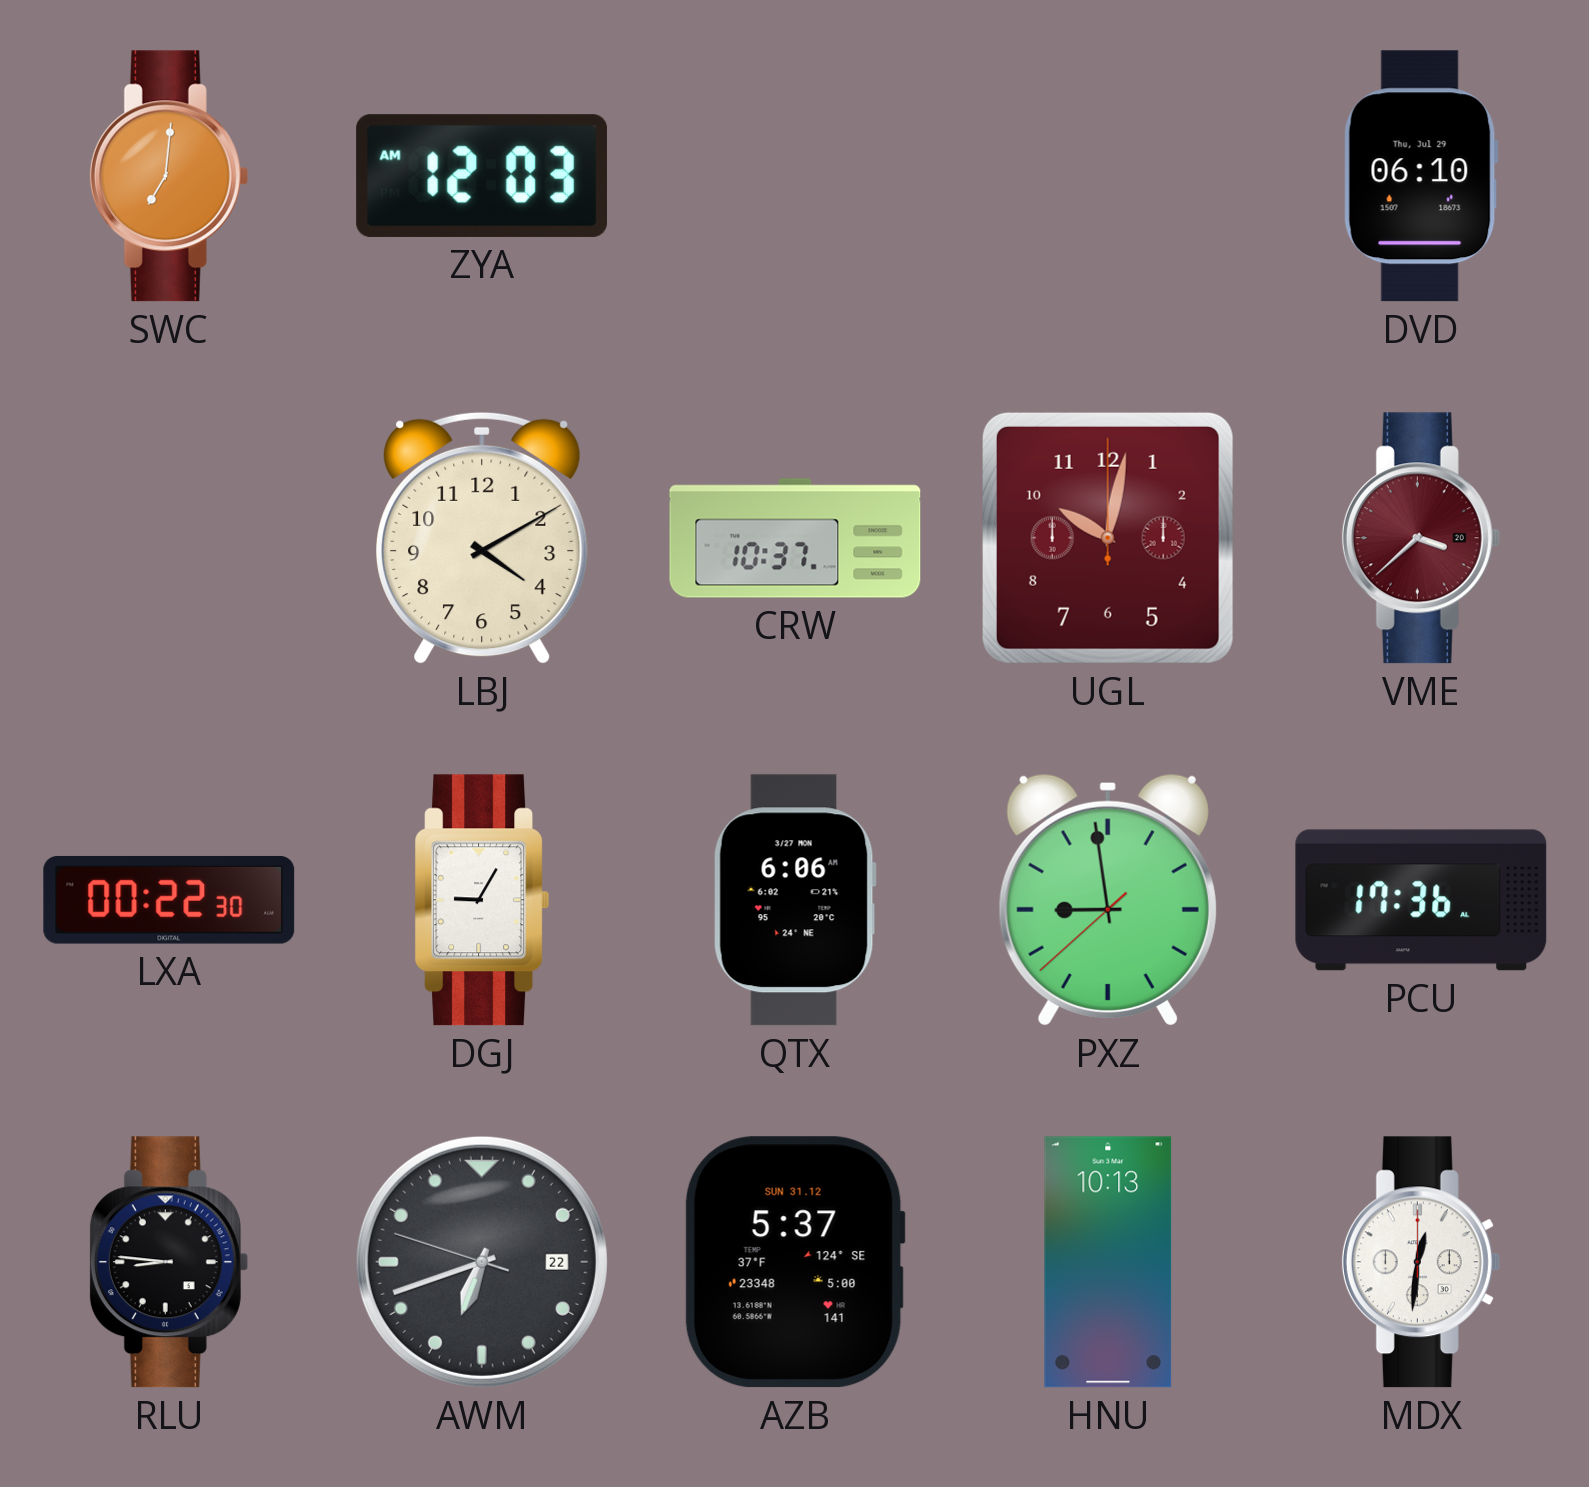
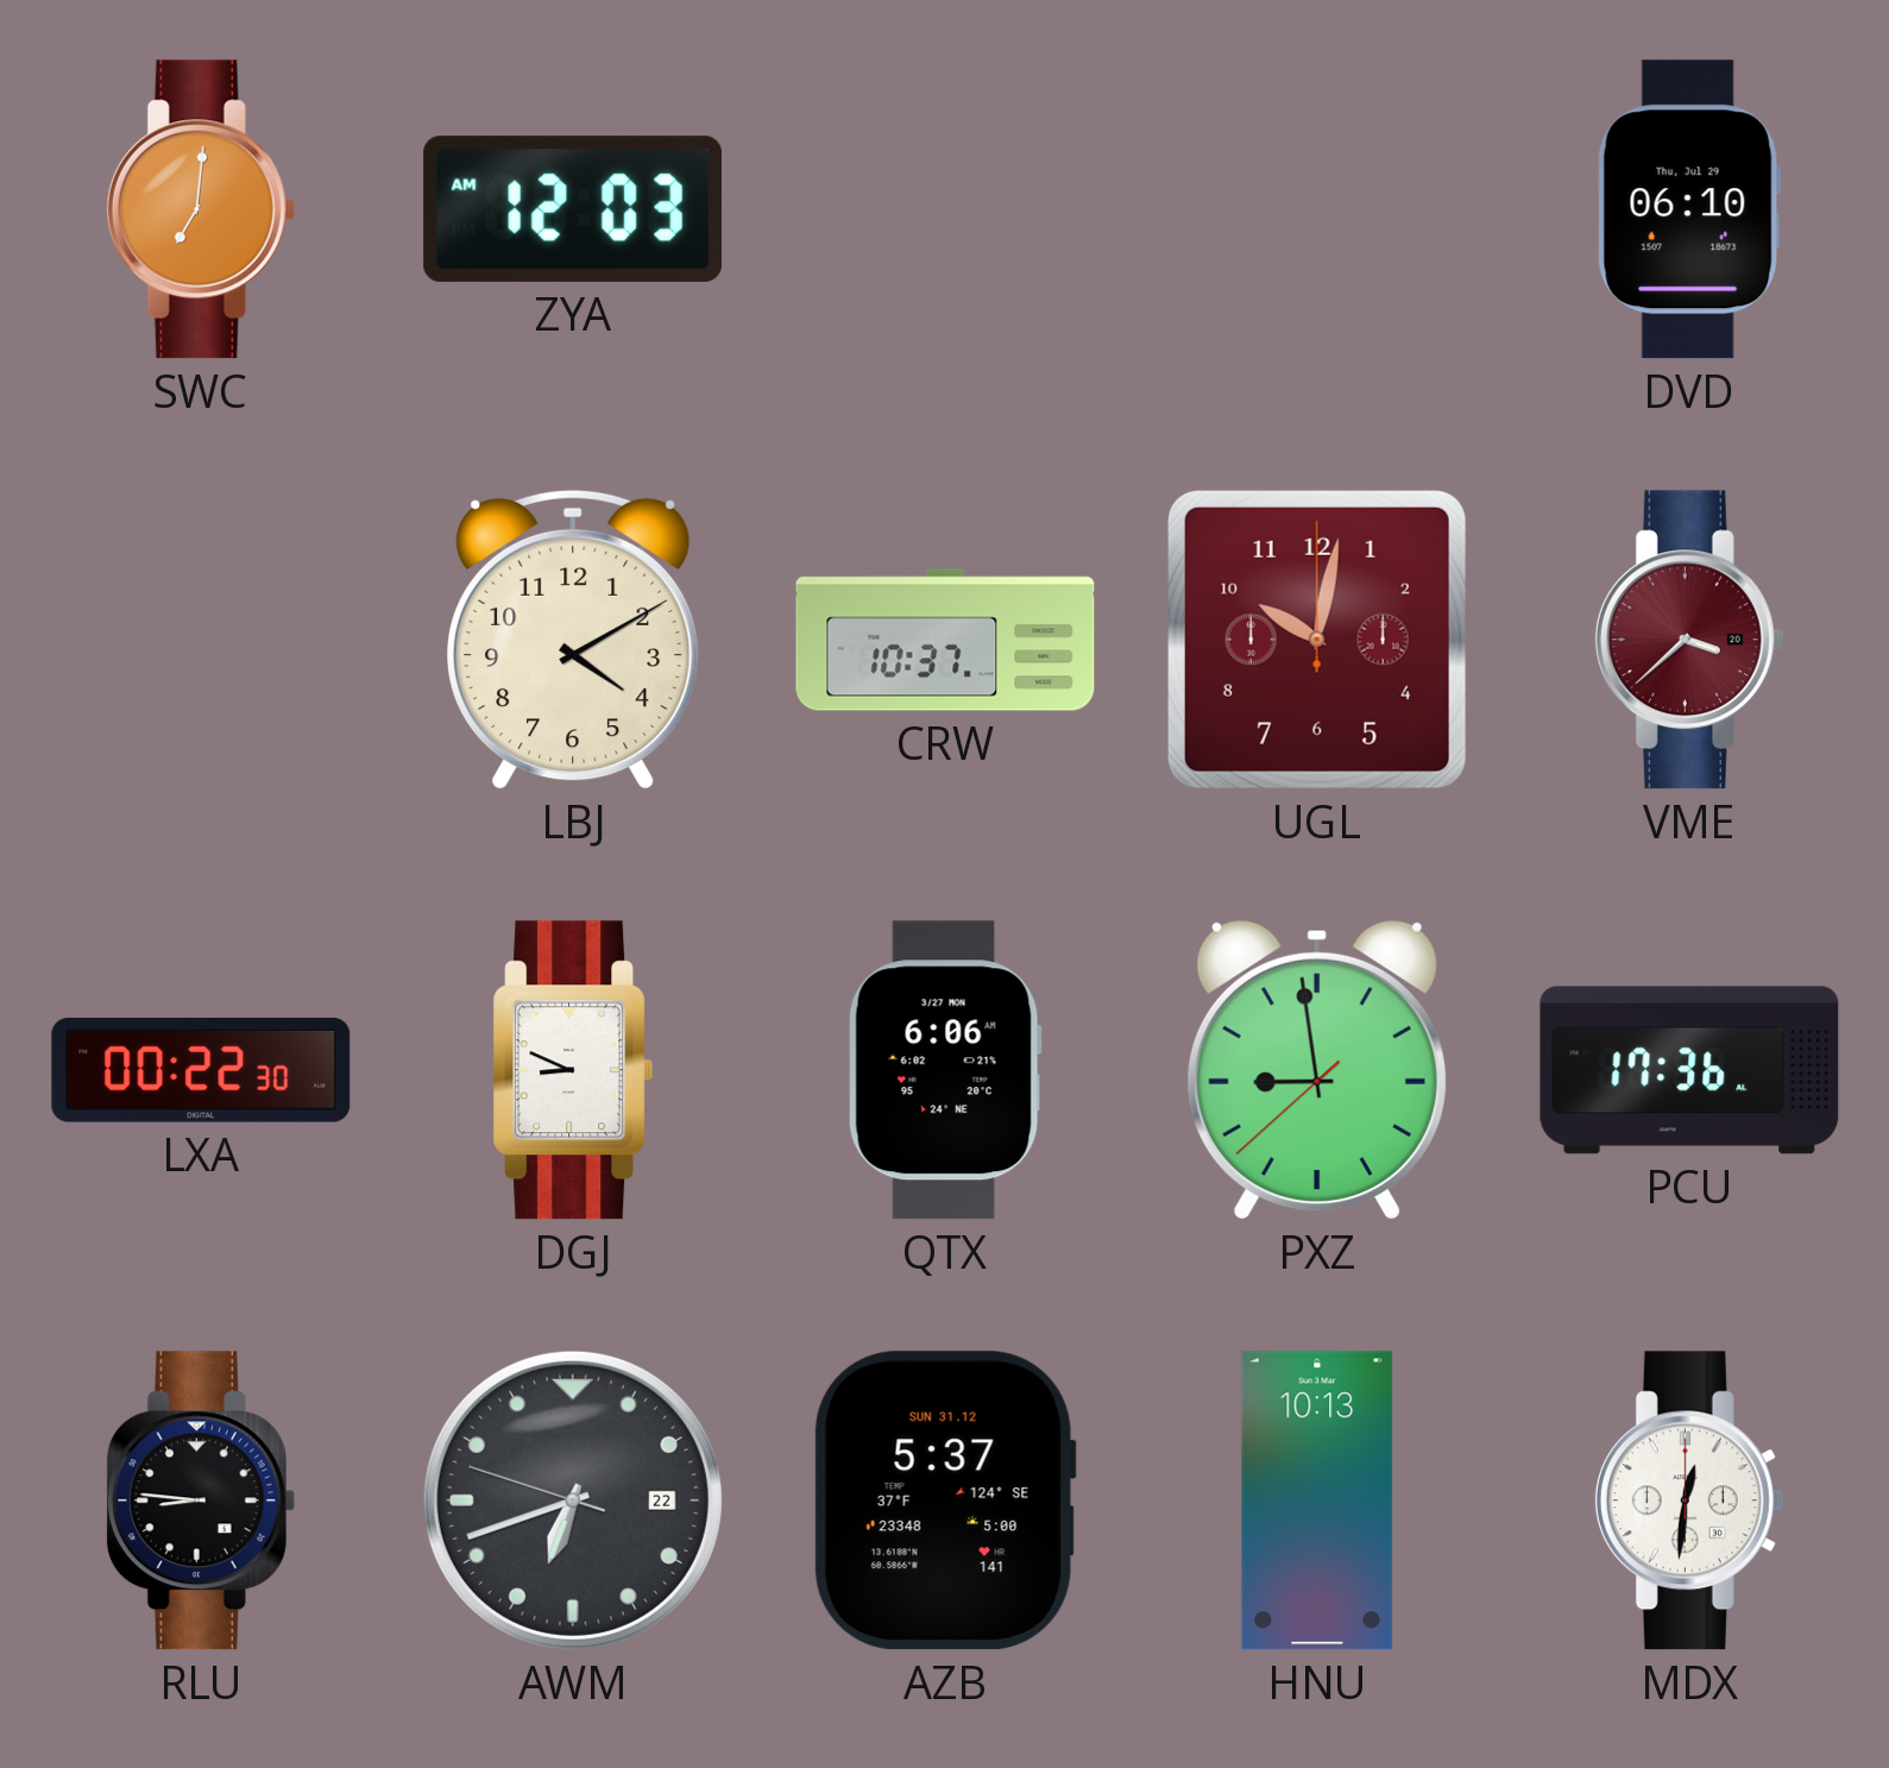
DGJ: 9:05 -> 8:49
